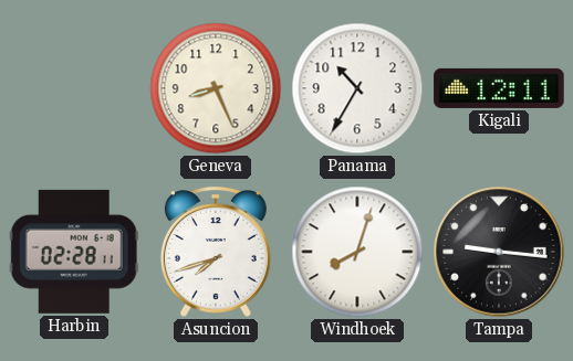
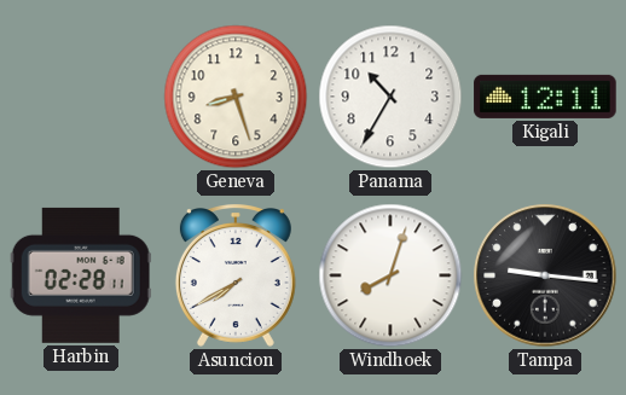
Geneva: 8:26 -> 8:27
Asuncion: 7:42 -> 7:40
